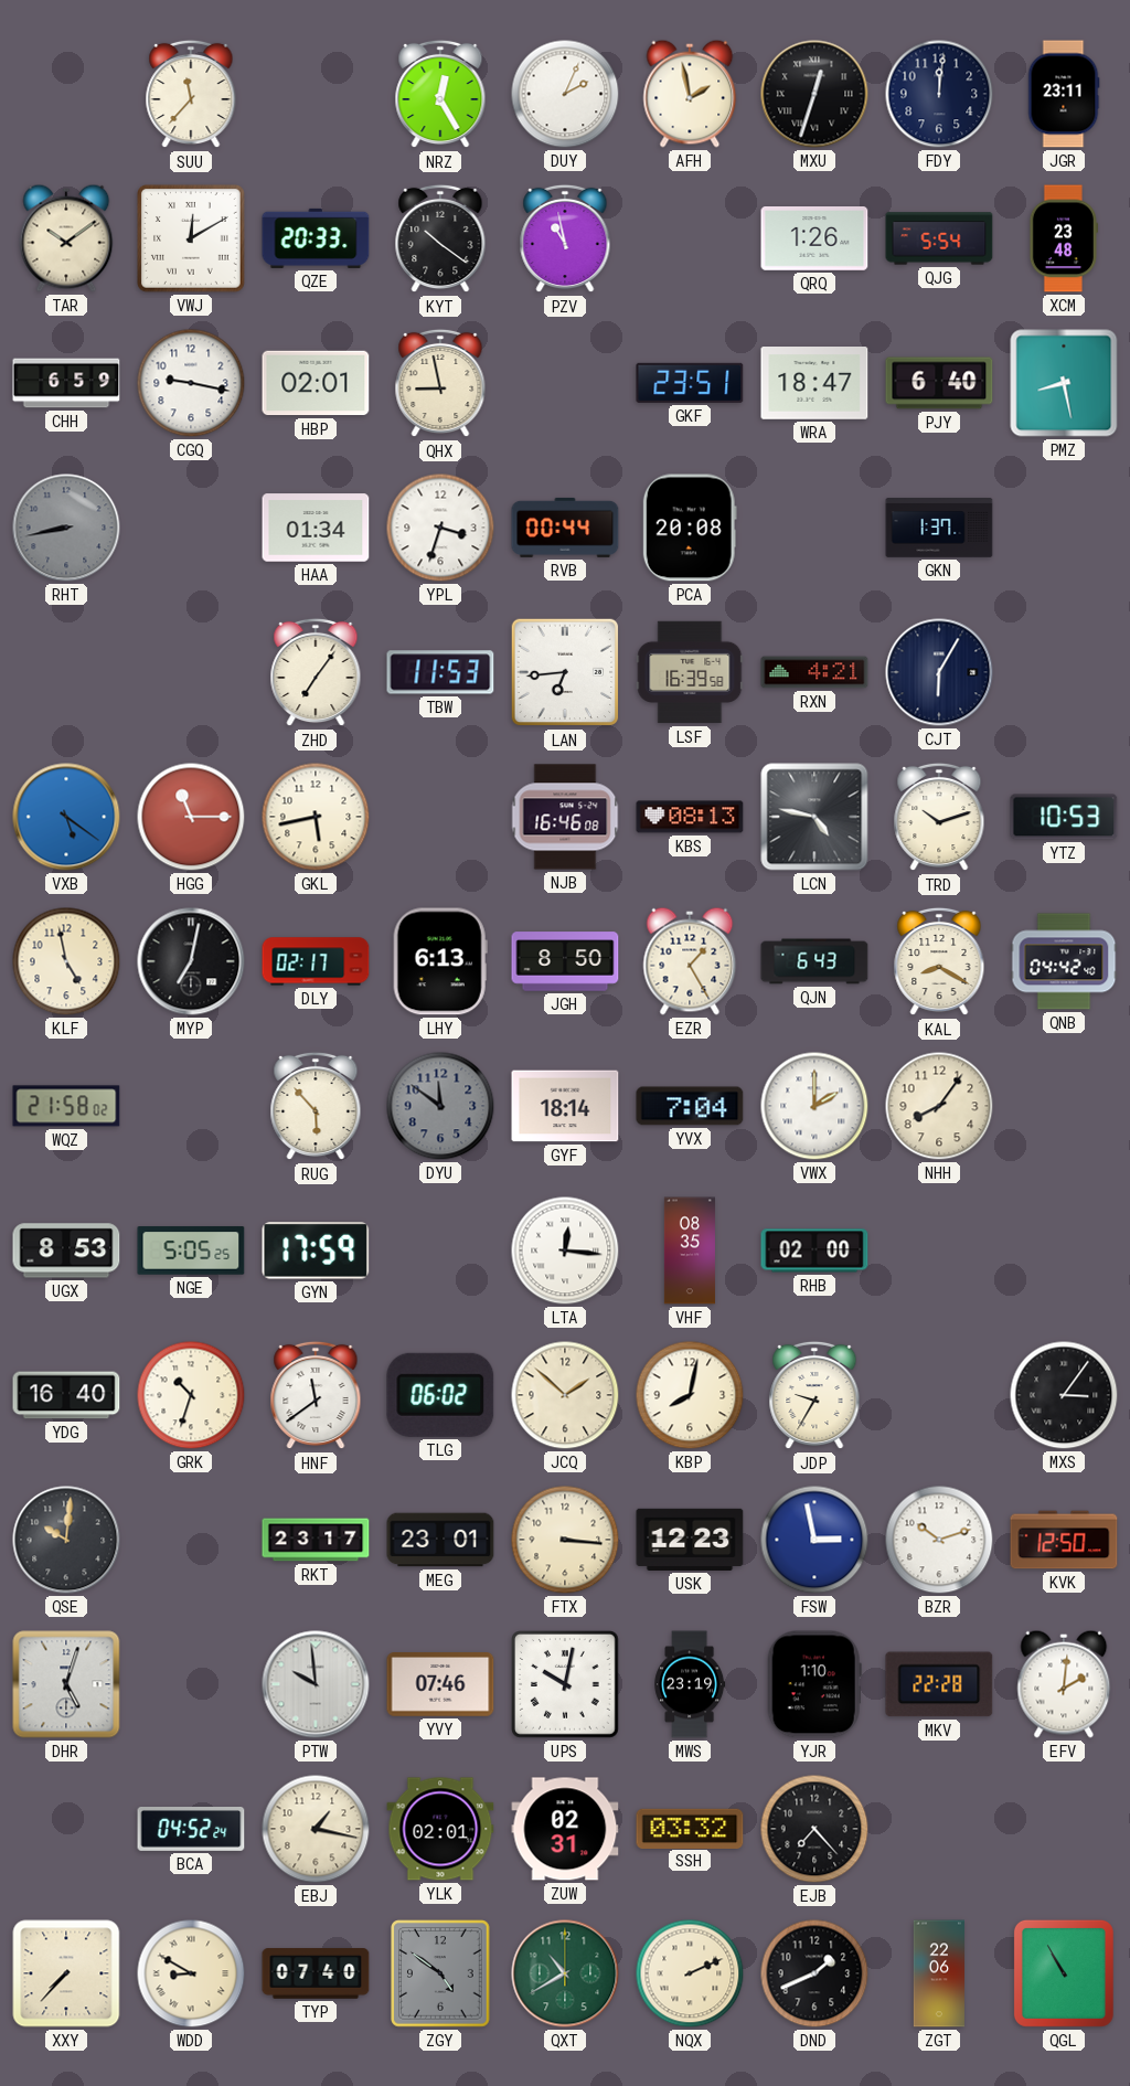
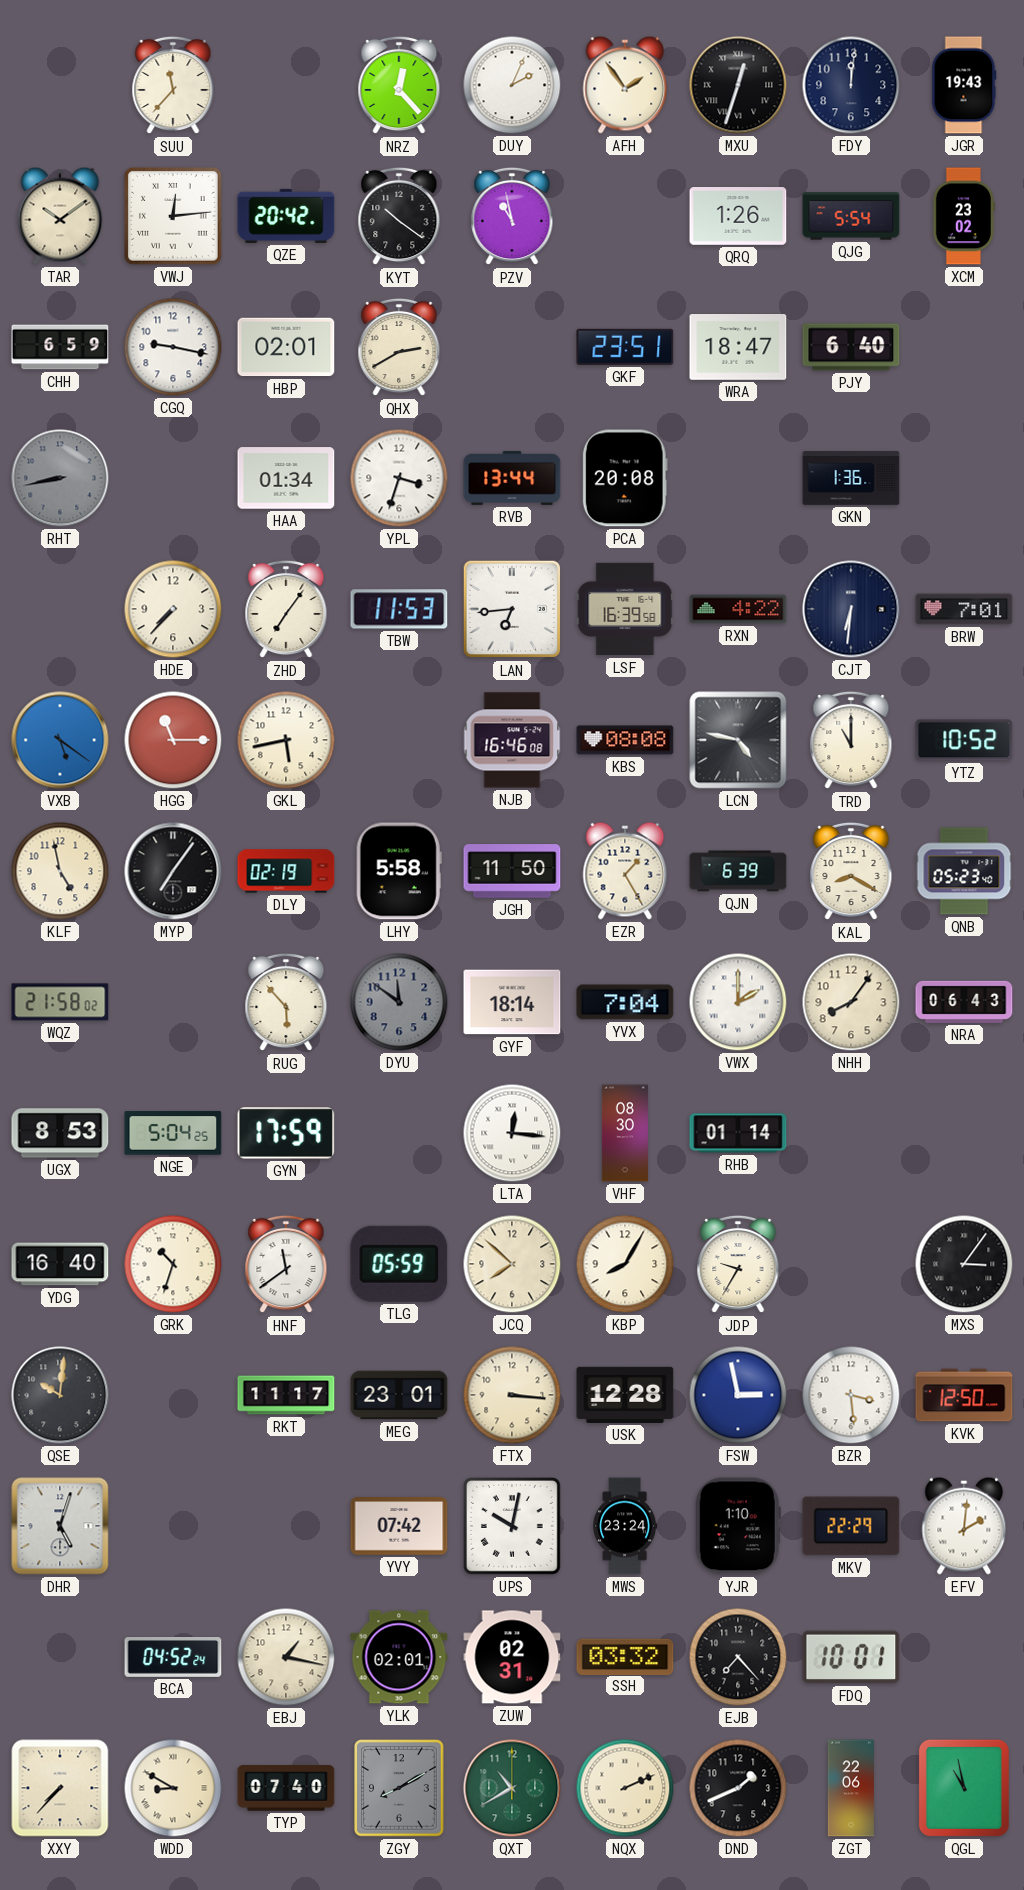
NRZ: 12:25 -> 12:23
AFH: 1:58 -> 1:54
JGR: 23:11 -> 19:43
VWJ: 12:10 -> 12:14
QZE: 20:33 -> 20:42
XCM: 23:48 -> 23:02
QHX: 8:58 -> 2:40
PMZ: 8:28 -> none
RVB: 00:44 -> 13:44
GKN: 1:37 -> 1:36
HDE: none -> 7:37
RXN: 4:21 -> 4:22
CJT: 6:05 -> 6:31
BRW: none -> 7:01
KBS: 08:13 -> 08:08
TRD: 10:12 -> 11:00
YTZ: 10:53 -> 10:52
MYP: 7:02 -> 7:06
DLY: 02:17 -> 02:19
LHY: 6:13 -> 5:58
JGH: 8:50 -> 11:50
QJN: 6:43 -> 6:39
QNB: 04:42 -> 05:23
NRA: none -> 06:43
NGE: 5:05 -> 5:04
VHF: 08:35 -> 08:30
RHB: 02:00 -> 01:14
TLG: 06:02 -> 05:59
JCQ: 1:52 -> 7:52
KBP: 8:02 -> 8:05
RKT: 23:17 -> 11:17
USK: 12:23 -> 12:28
BZR: 10:12 -> 3:29
PTW: 9:59 -> none
YVY: 07:46 -> 07:42
MWS: 23:19 -> 23:24
MKV: 22:28 -> 22:29
FDQ: none -> 10:01
ZGY: 4:51 -> 8:10
QGL: 10:55 -> 10:58
